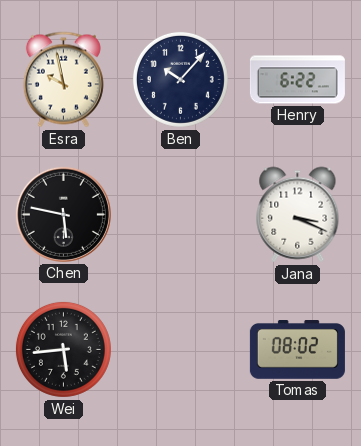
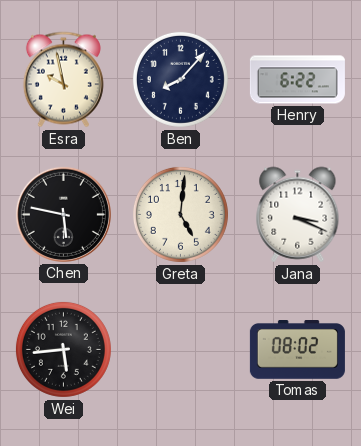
Ben: 10:07 -> 8:07
Greta: none -> 5:01
